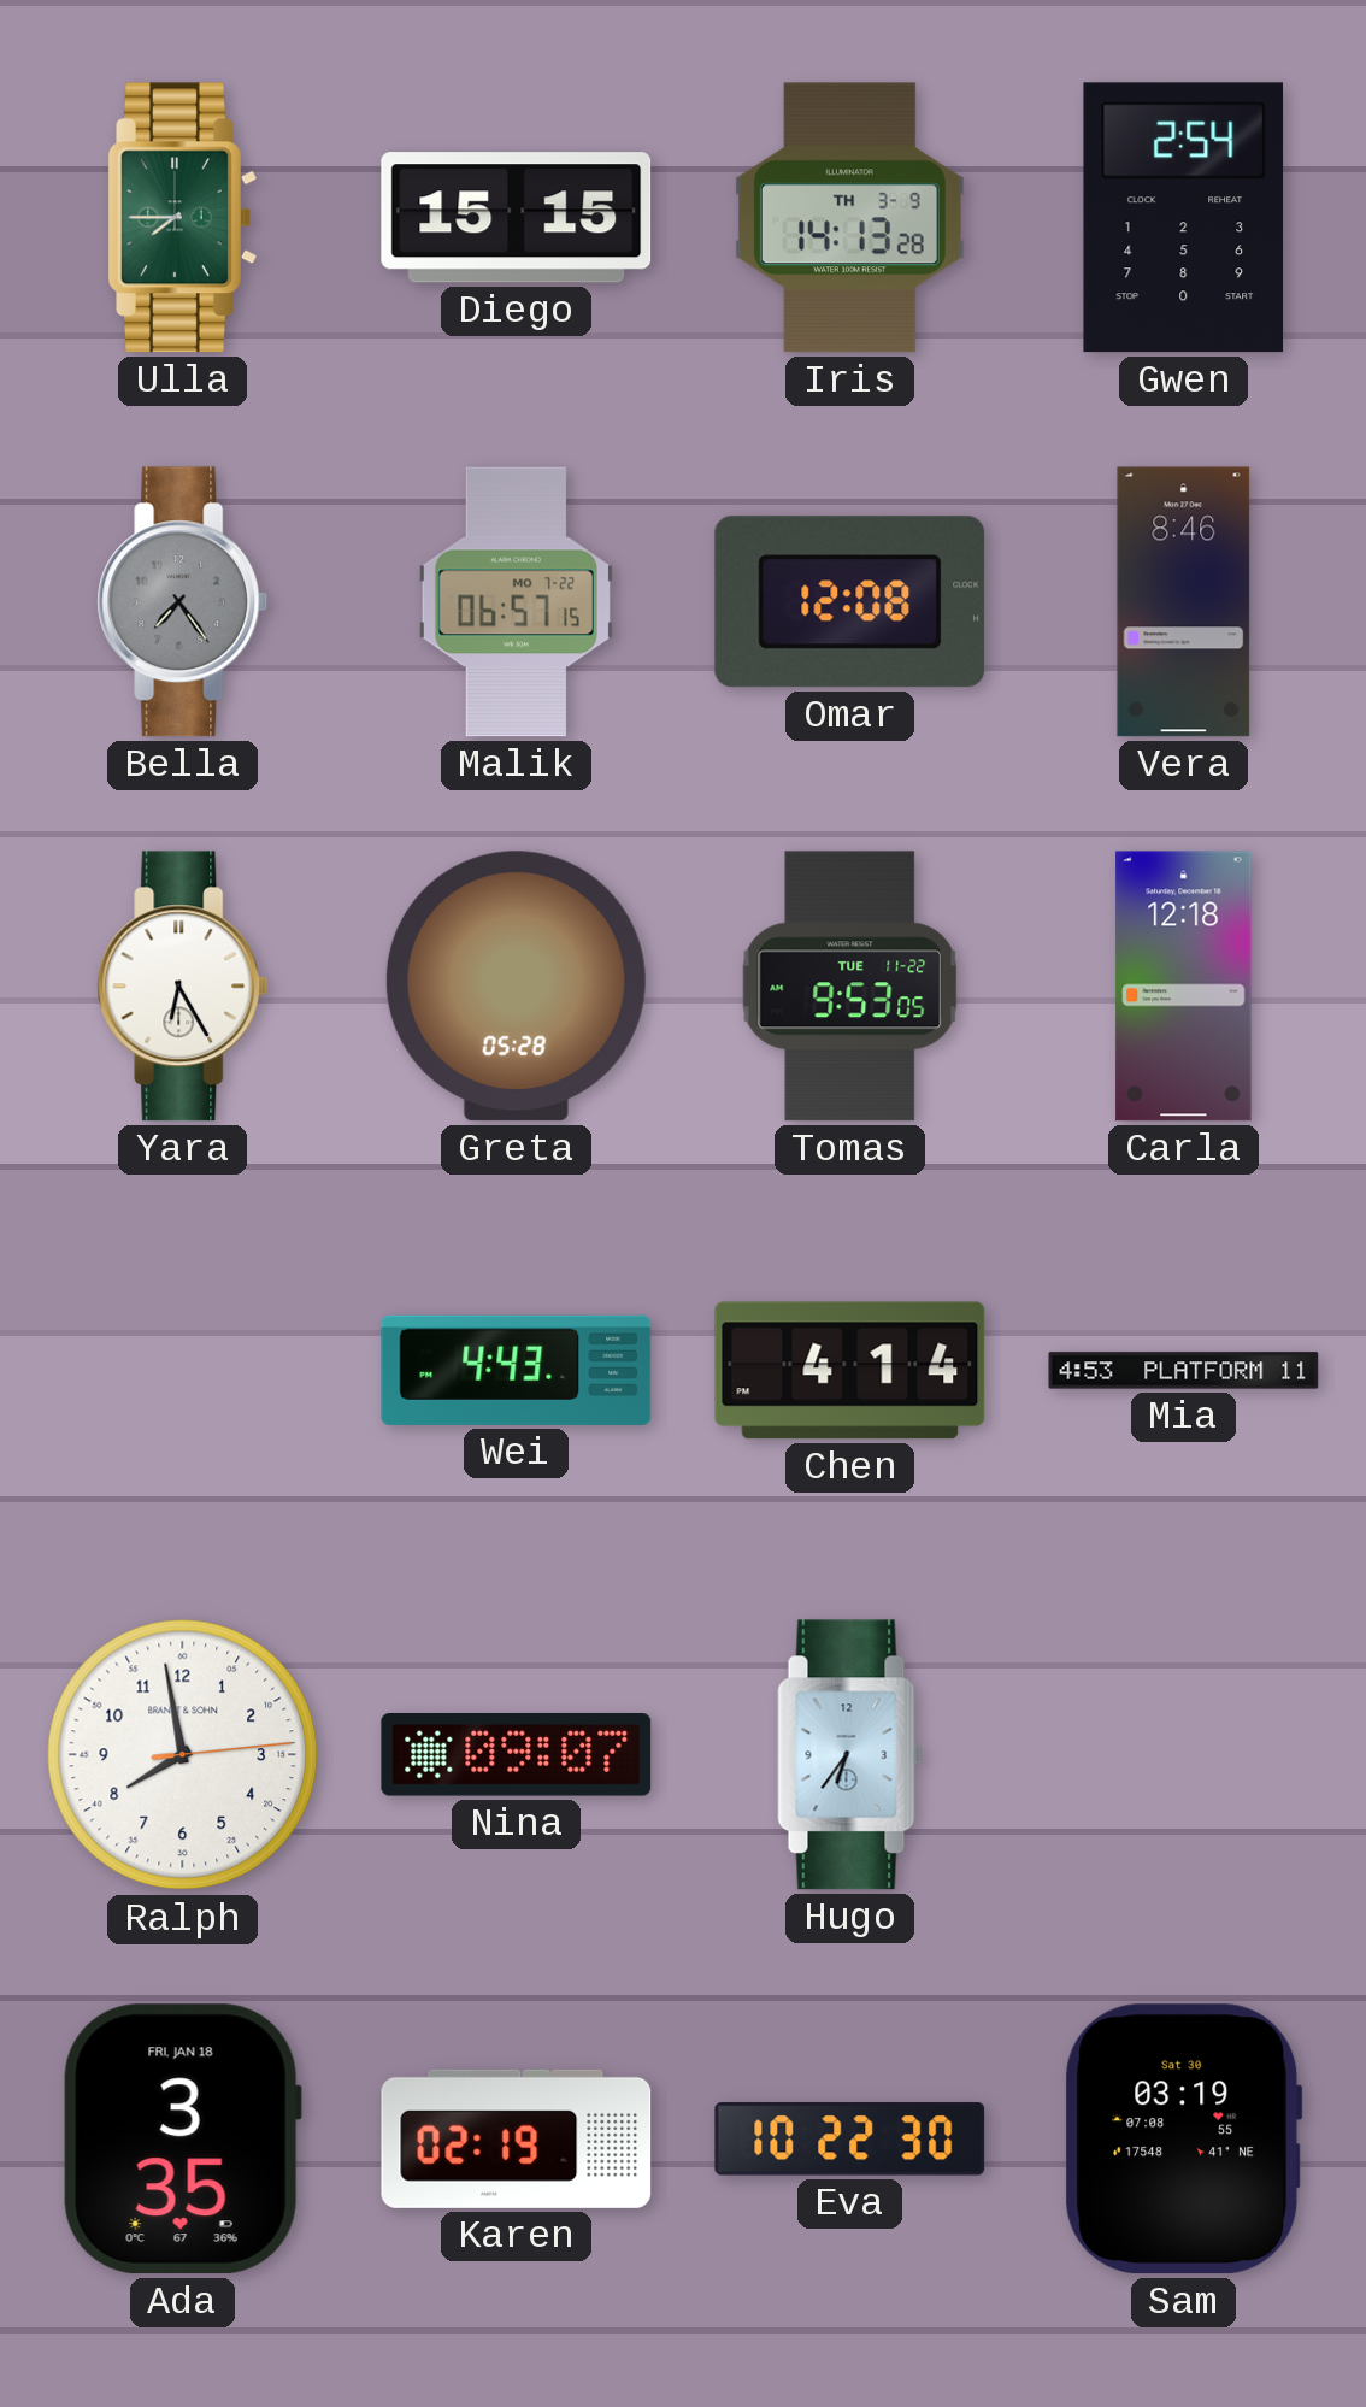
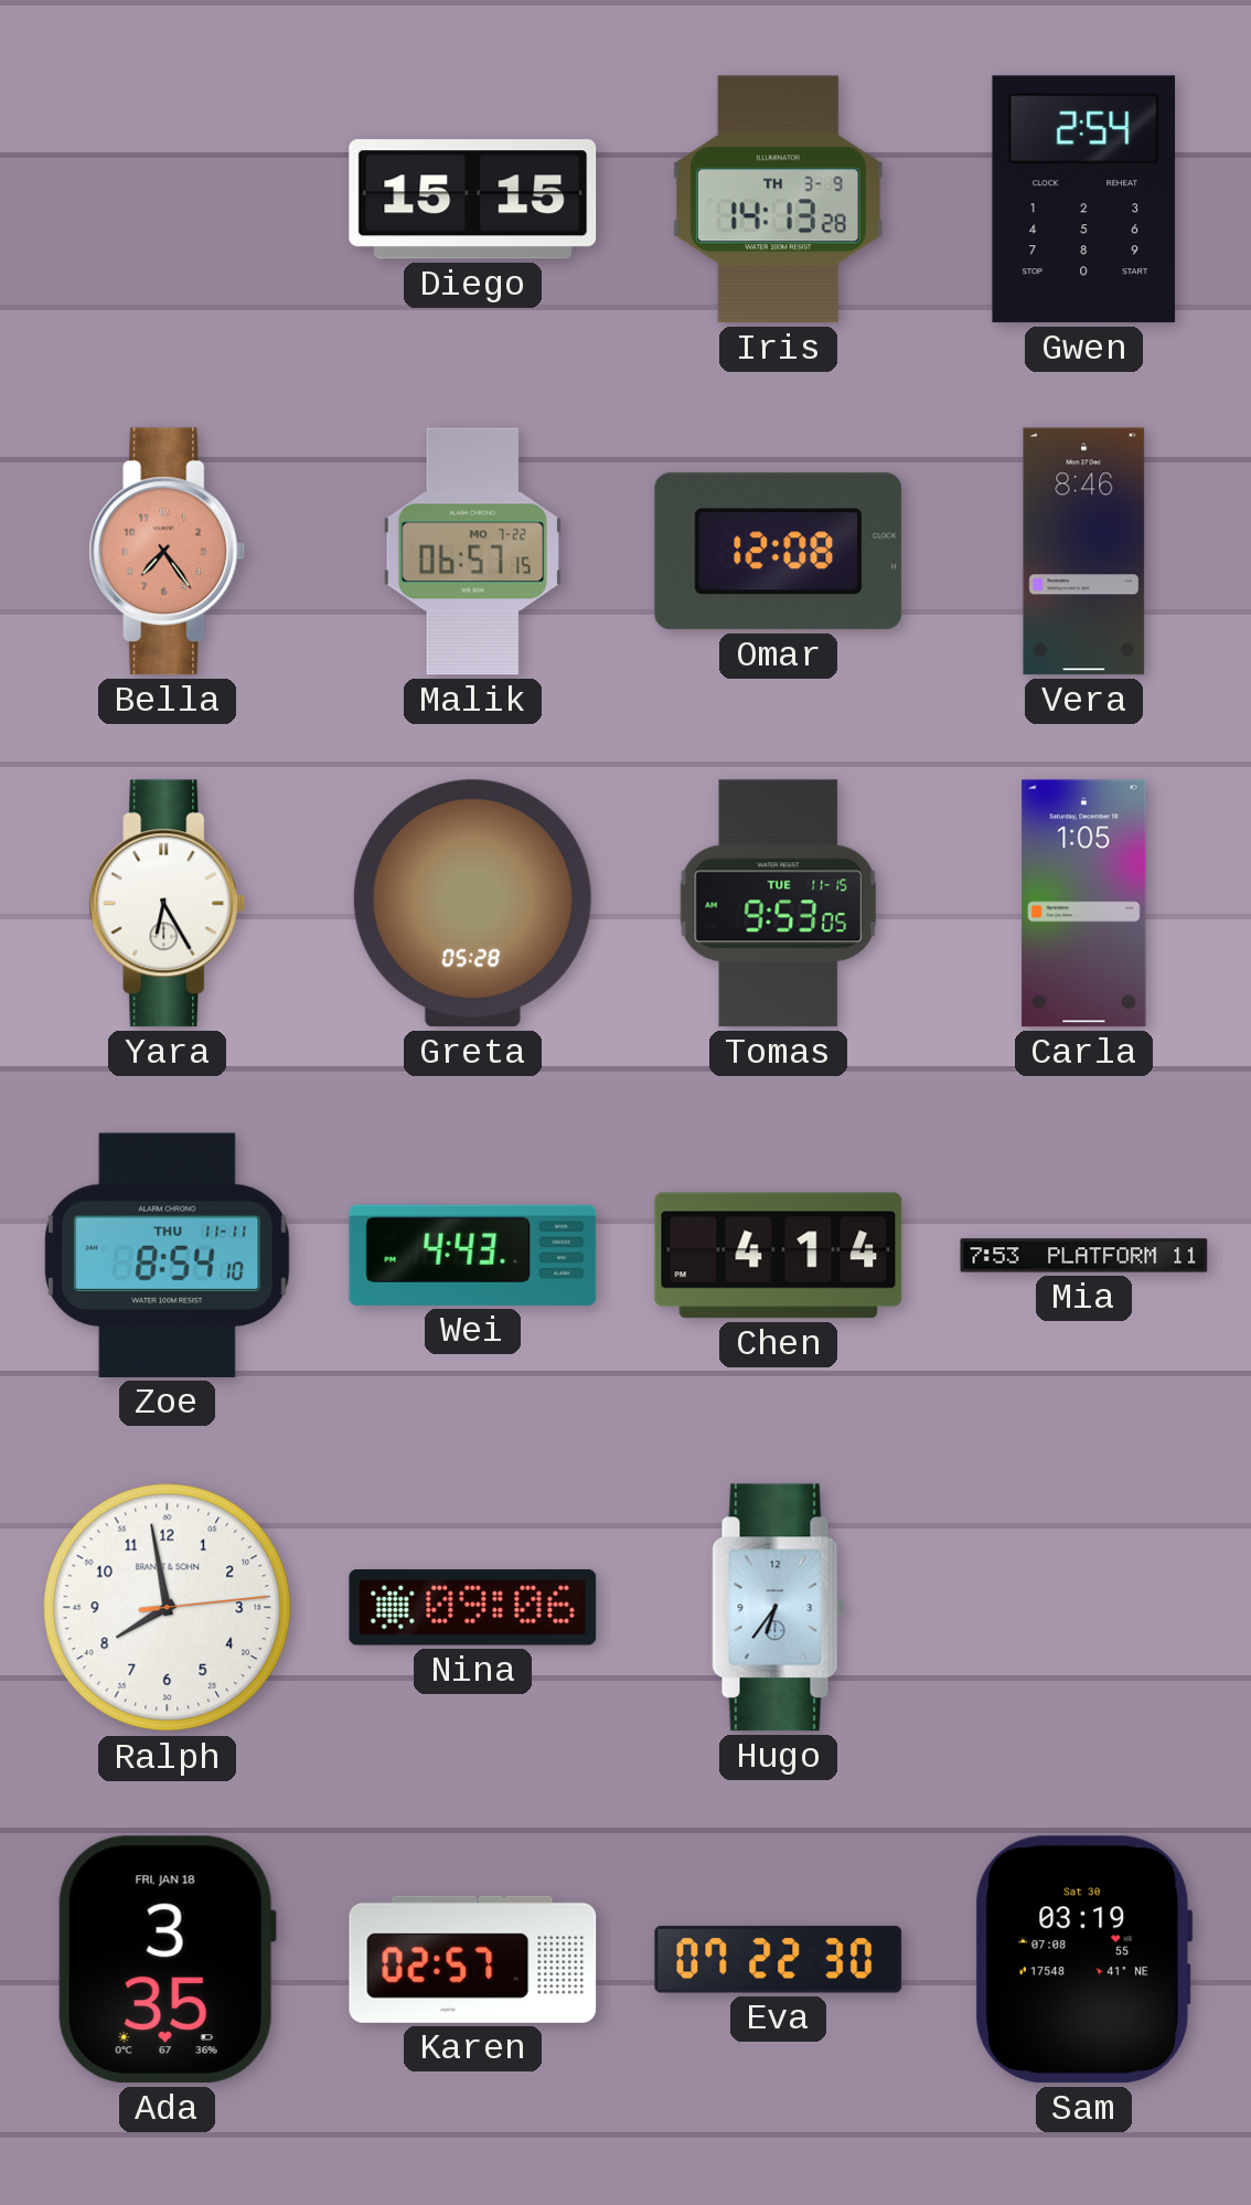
Ulla: 7:45 -> none
Bella dial: grey -> salmon
Tomas date: TUE 11-22 -> TUE 11-15
Carla: 12:18 -> 1:05
Zoe: none -> 8:54
Mia: 4:53 -> 7:53
Nina: 09:07 -> 09:06
Karen: 02:19 -> 02:57
Eva: 10:22 -> 07:22
